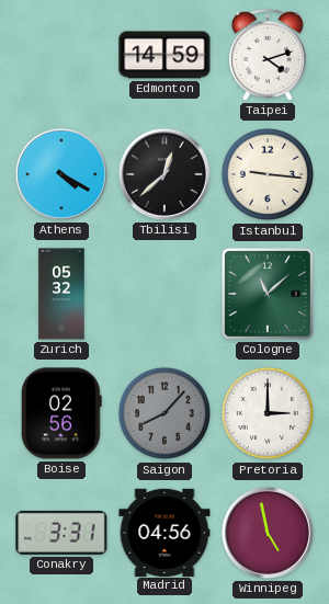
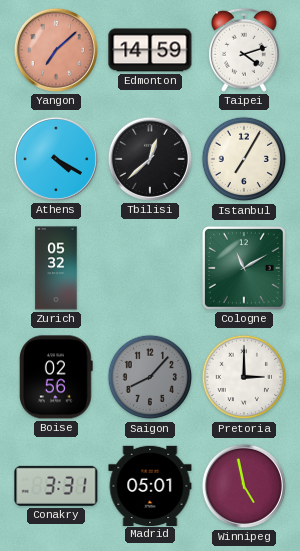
Yangon: none -> 7:08
Istanbul: 9:16 -> 7:05
Cologne: 11:08 -> 11:10
Madrid: 04:56 -> 05:01
